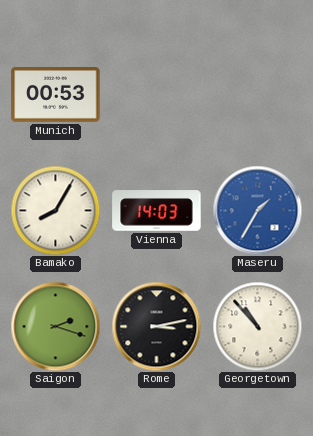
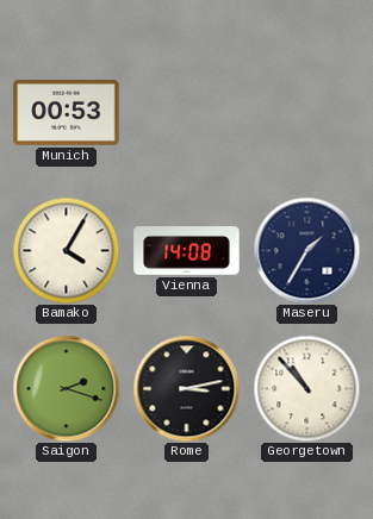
Bamako: 8:05 -> 4:05
Vienna: 14:03 -> 14:08
Maseru dial: blue -> navy
